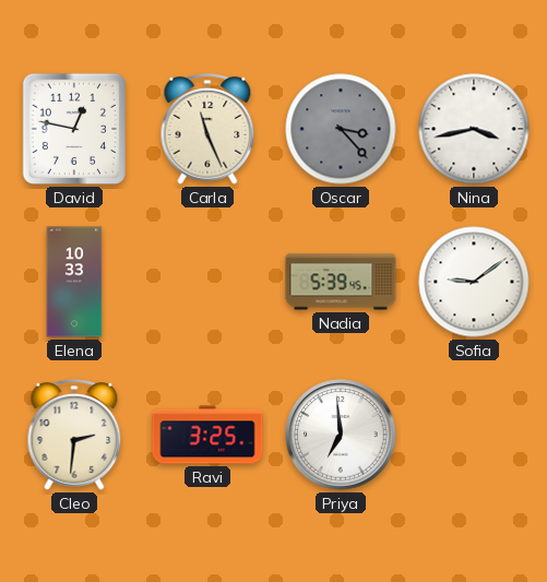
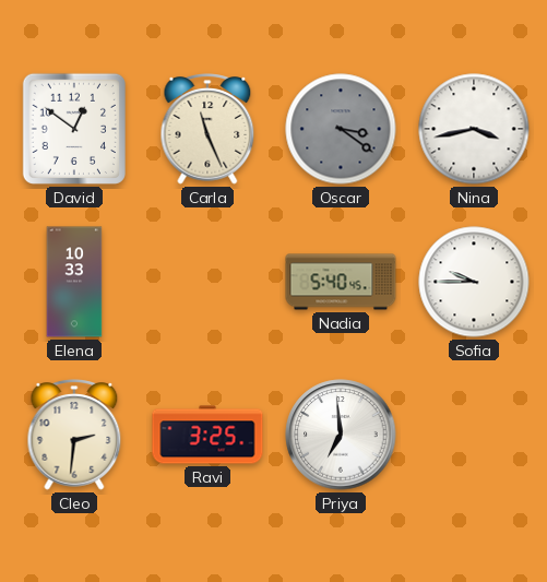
David: 12:47 -> 12:51
Oscar: 3:23 -> 3:21
Nadia: 5:39 -> 5:40
Sofia: 9:09 -> 9:45
